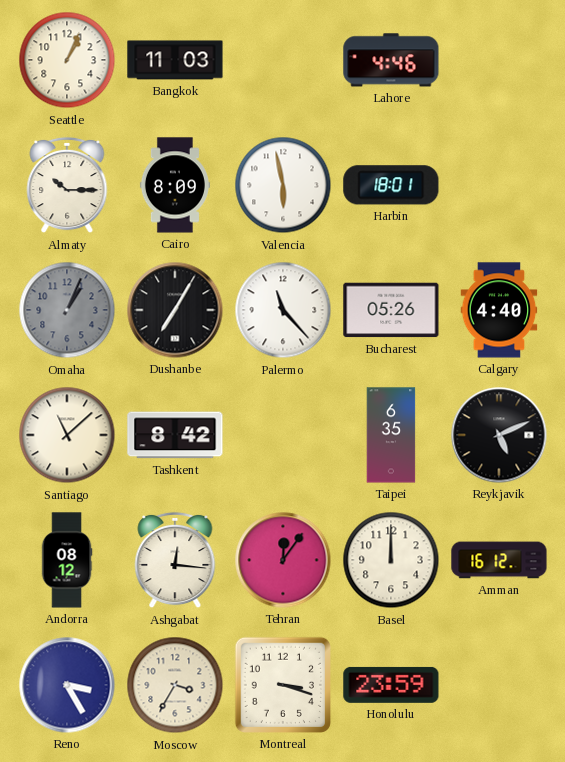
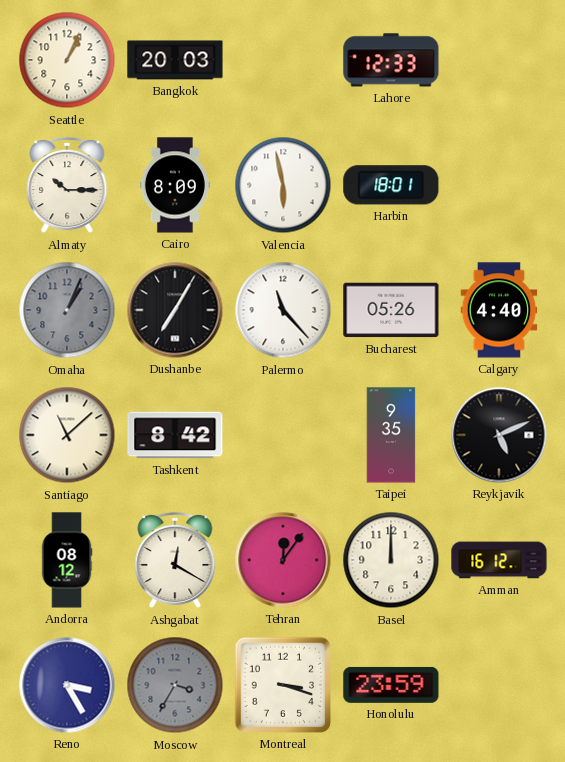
Bangkok: 11:03 -> 20:03
Lahore: 4:46 -> 12:33
Taipei: 6:35 -> 9:35
Ashgabat: 12:16 -> 12:20
Moscow dial: cream -> grey
